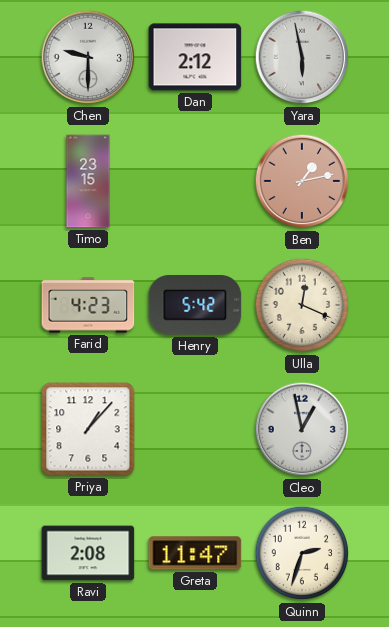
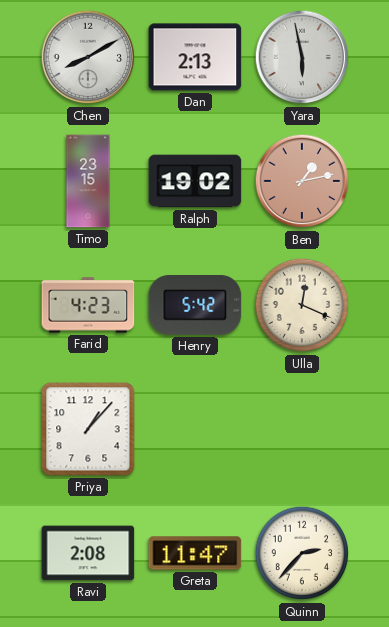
Chen: 9:30 -> 8:10
Dan: 2:12 -> 2:13
Ralph: none -> 19:02
Cleo: 12:58 -> none
Quinn: 2:33 -> 2:37
